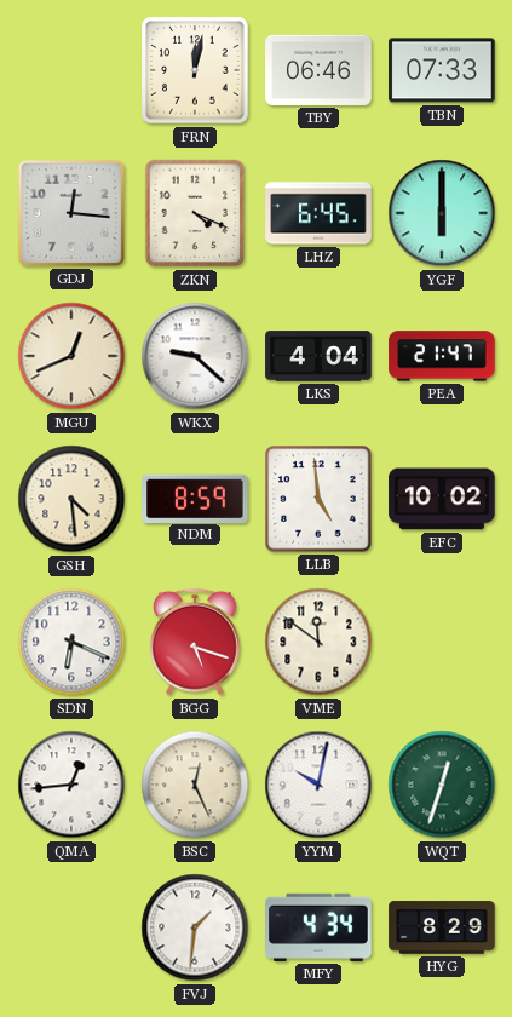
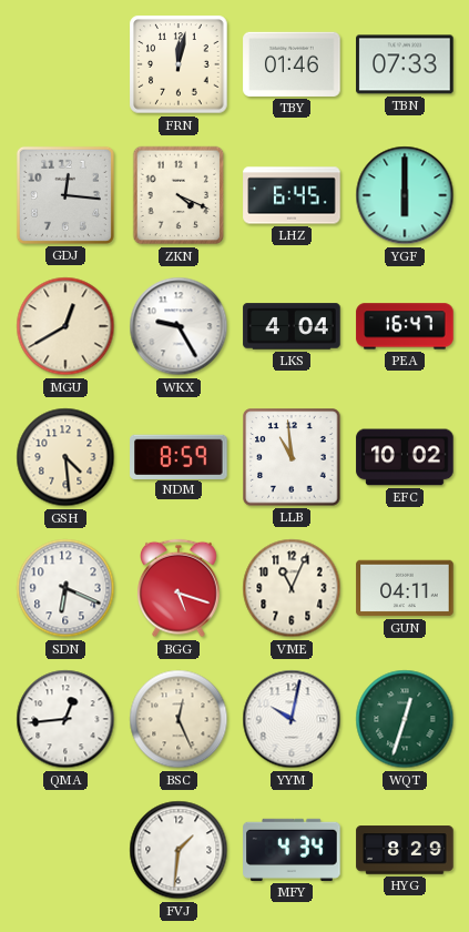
TBY: 06:46 -> 01:46
MGU: 12:41 -> 12:40
WKX: 9:22 -> 9:25
PEA: 21:47 -> 16:47
LLB: 4:59 -> 10:59
VME: 11:51 -> 11:04
GUN: none -> 04:11
